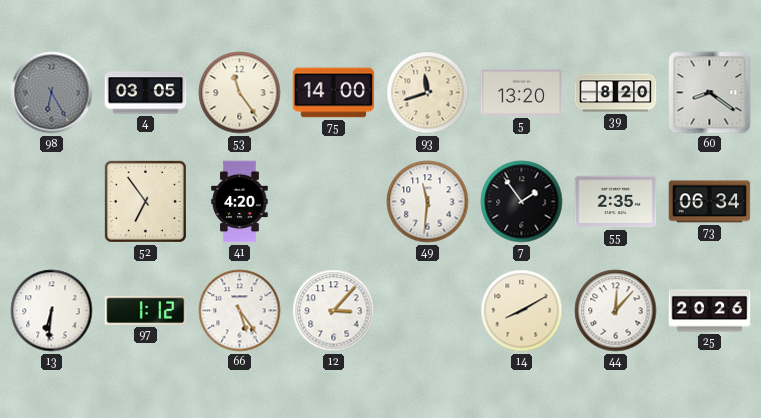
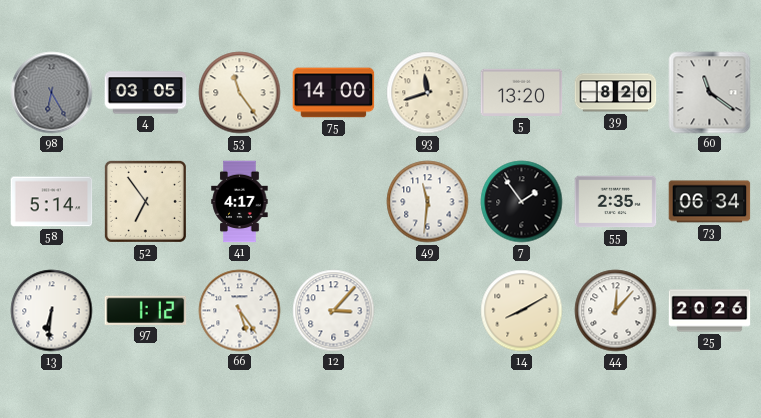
60: 8:21 -> 11:21
58: none -> 5:14
41: 4:20 -> 4:17
